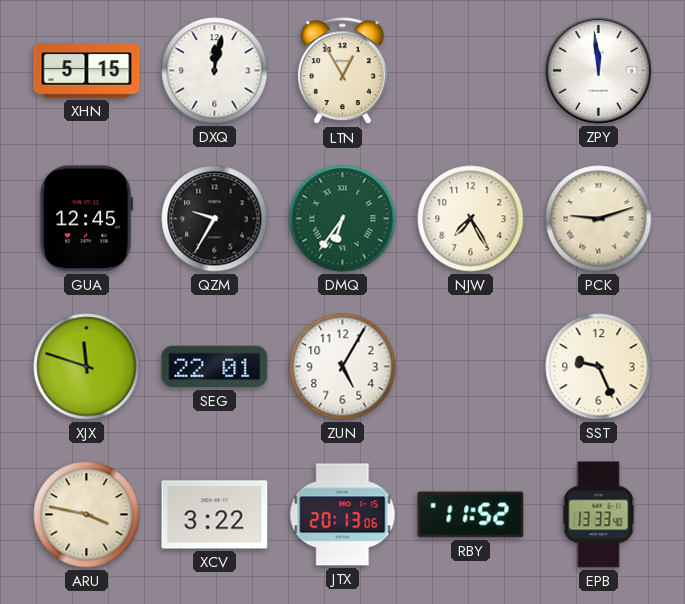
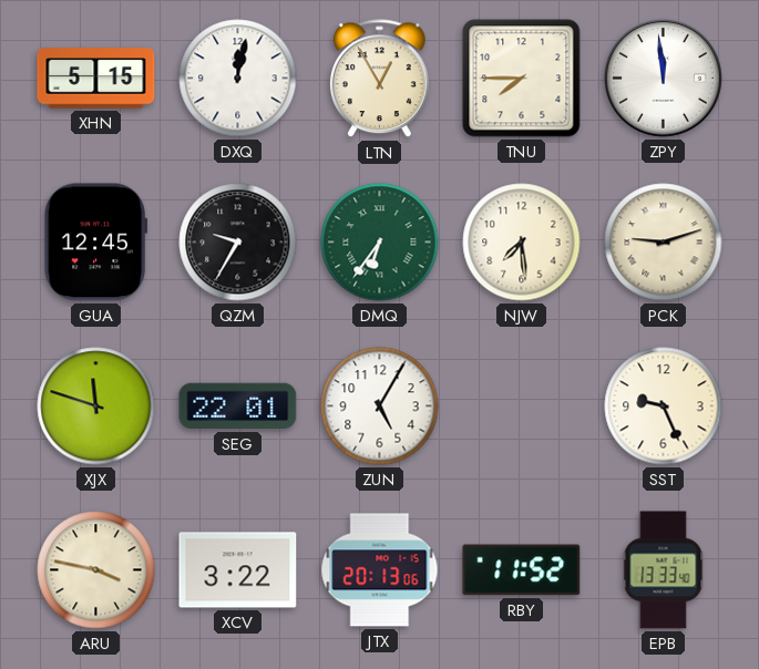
TNU: none -> 7:45
NJW: 7:25 -> 7:29
